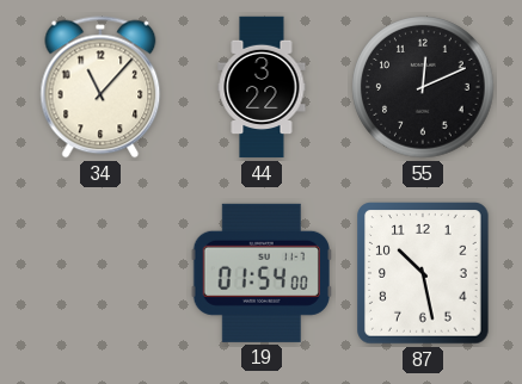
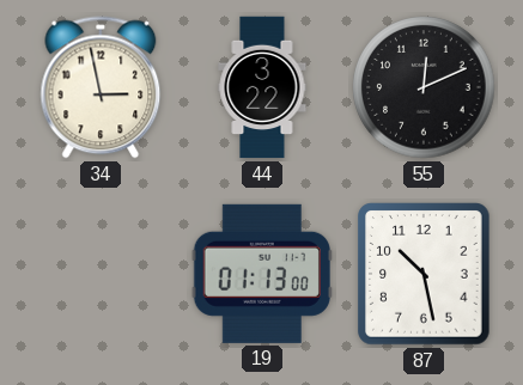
34: 11:07 -> 2:58
19: 01:54 -> 01:13
